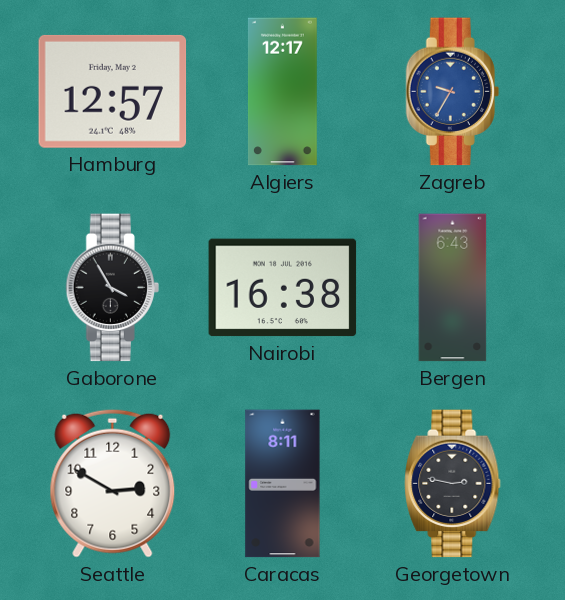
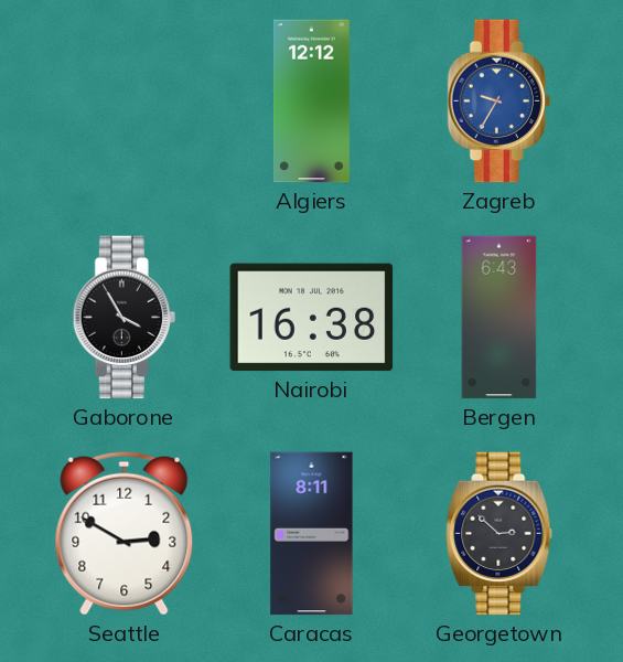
Hamburg: 12:57 -> none
Algiers: 12:17 -> 12:12
Georgetown: 2:47 -> 2:52
